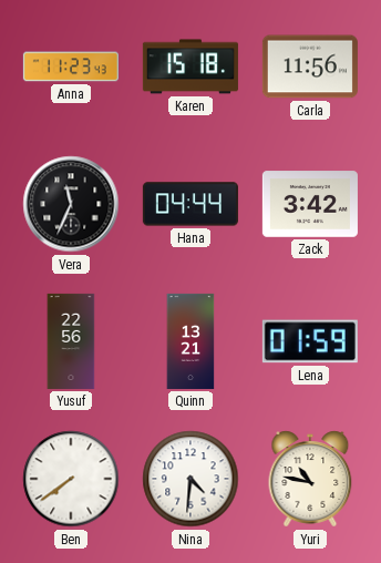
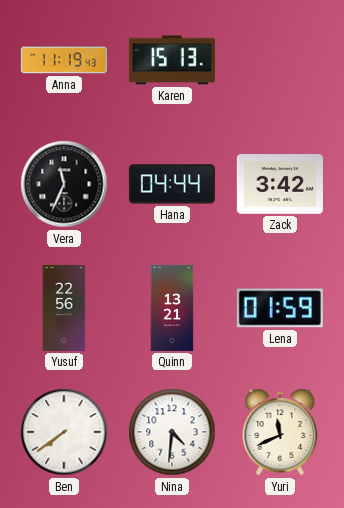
Anna: 11:23 -> 11:19
Karen: 15:18 -> 15:13
Carla: 11:56 -> none
Yuri: 10:47 -> 11:41
